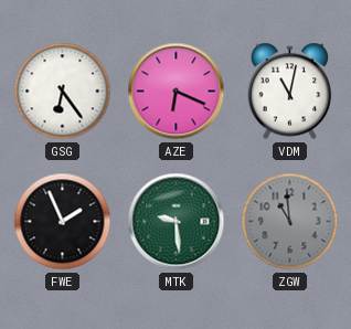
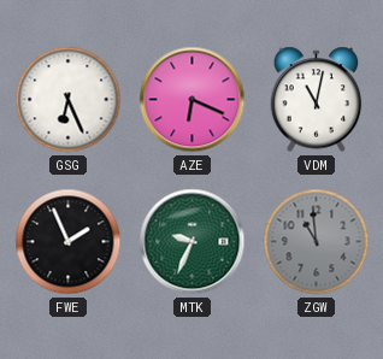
GSG: 6:24 -> 6:26
MTK: 9:29 -> 9:34
